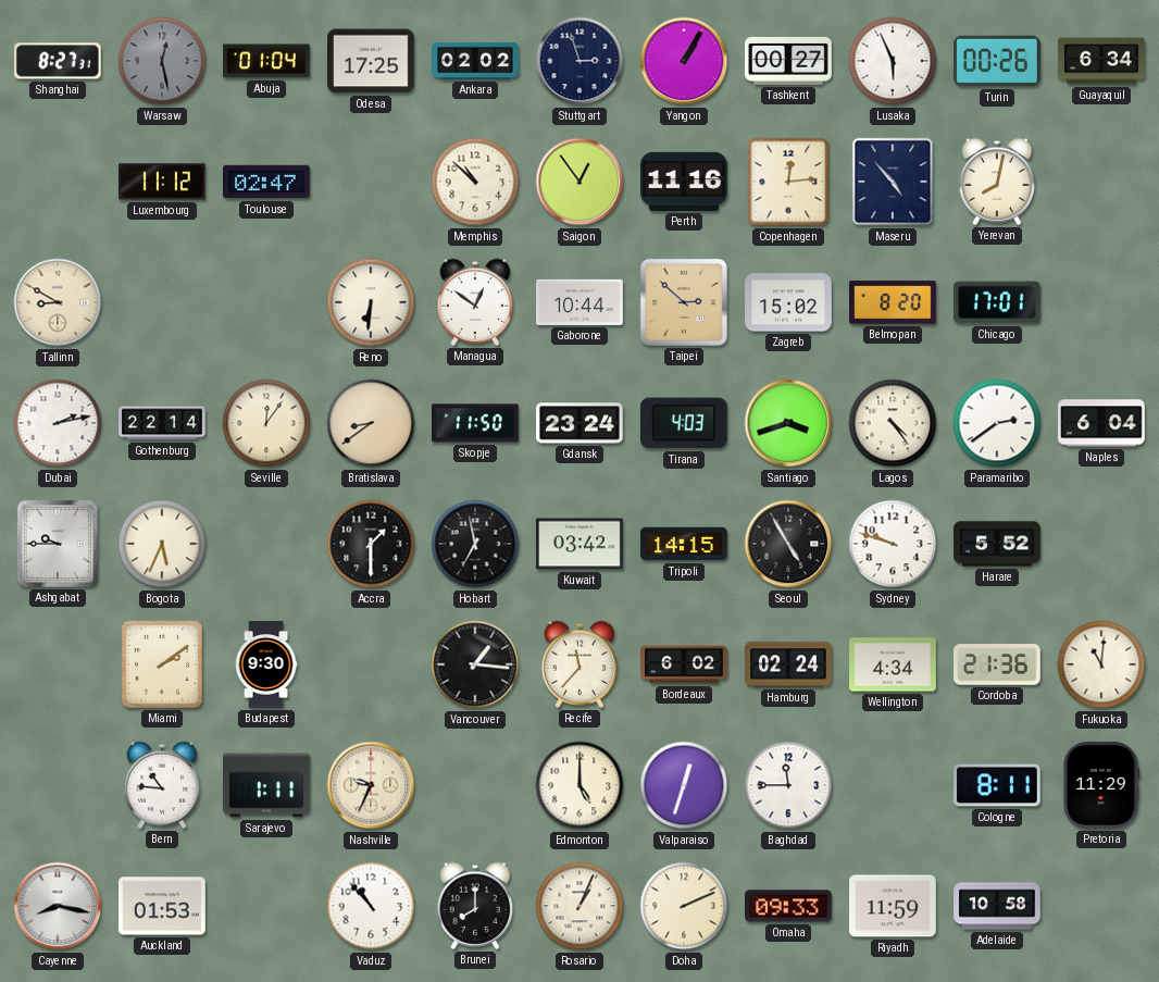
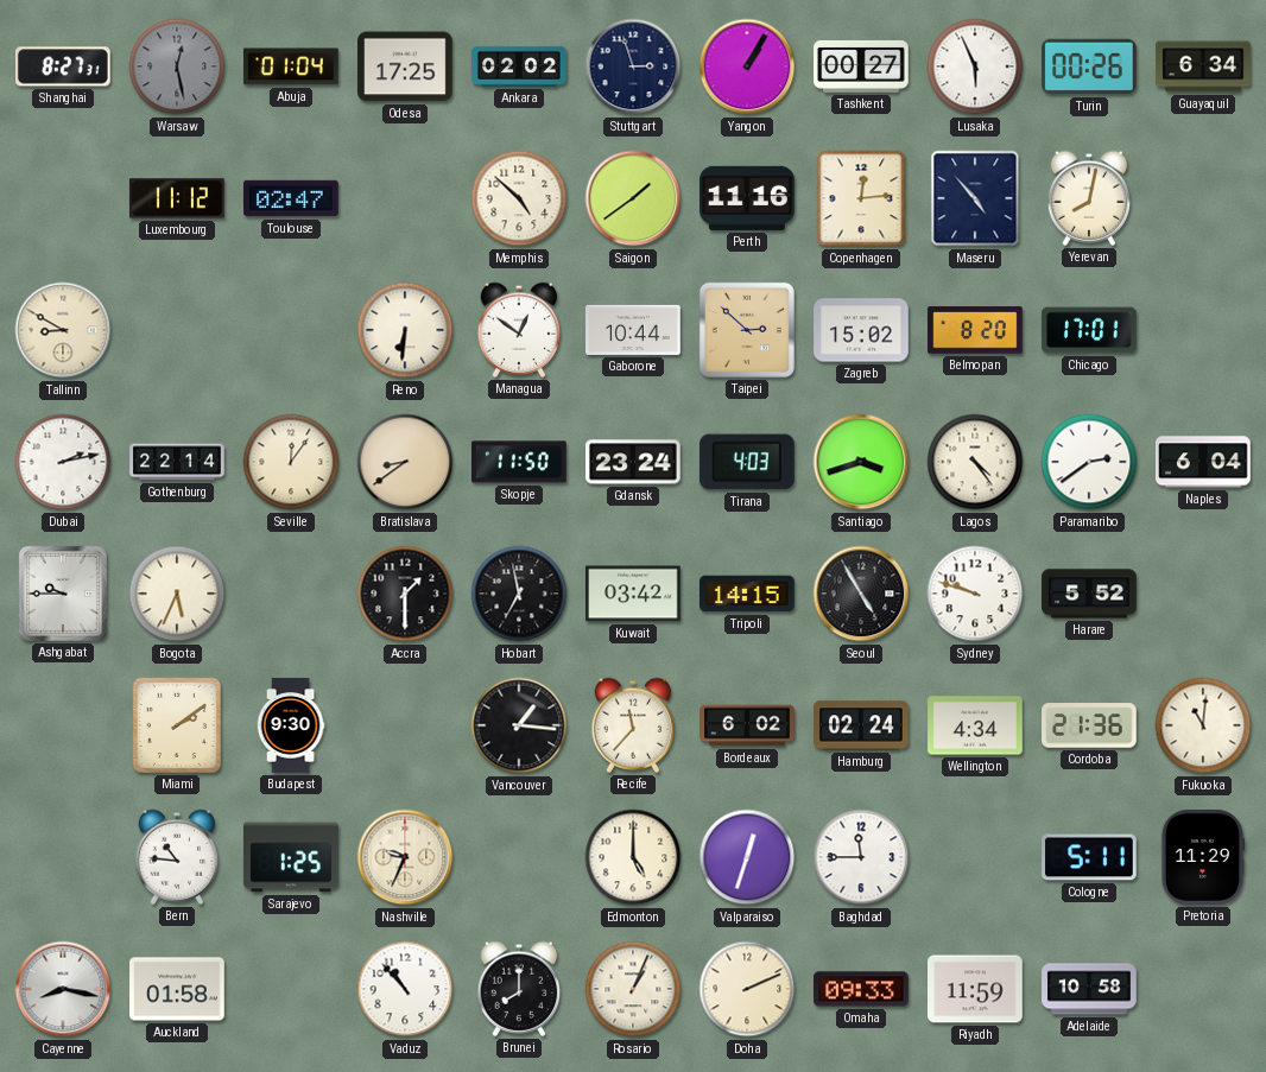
Memphis: 10:52 -> 4:52
Saigon: 12:54 -> 1:39
Sarajevo: 1:11 -> 1:25
Cologne: 8:11 -> 5:11
Auckland: 01:53 -> 01:58
